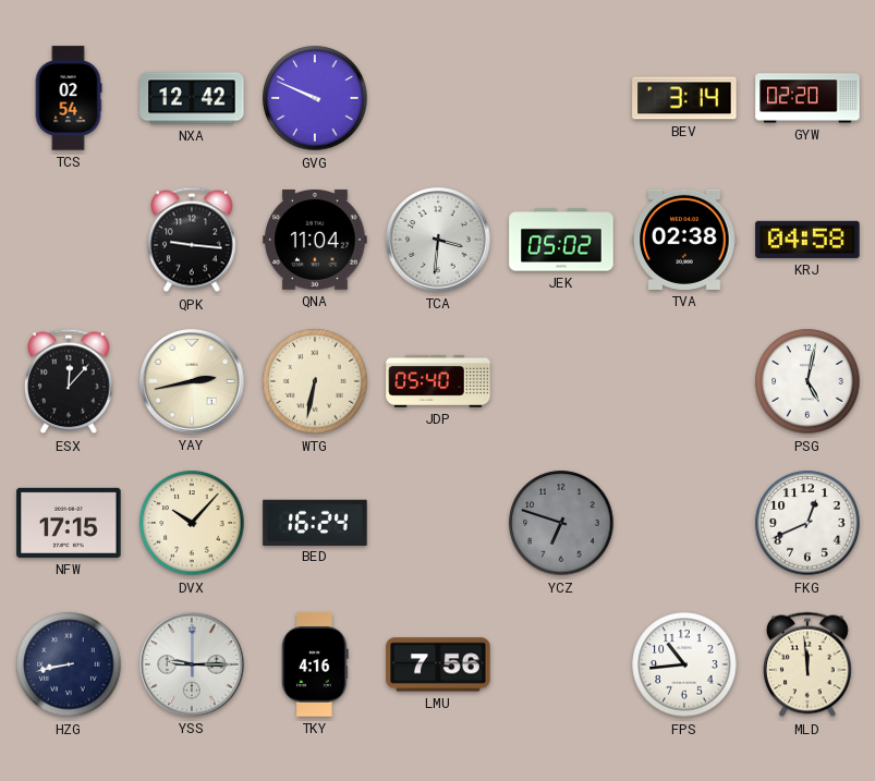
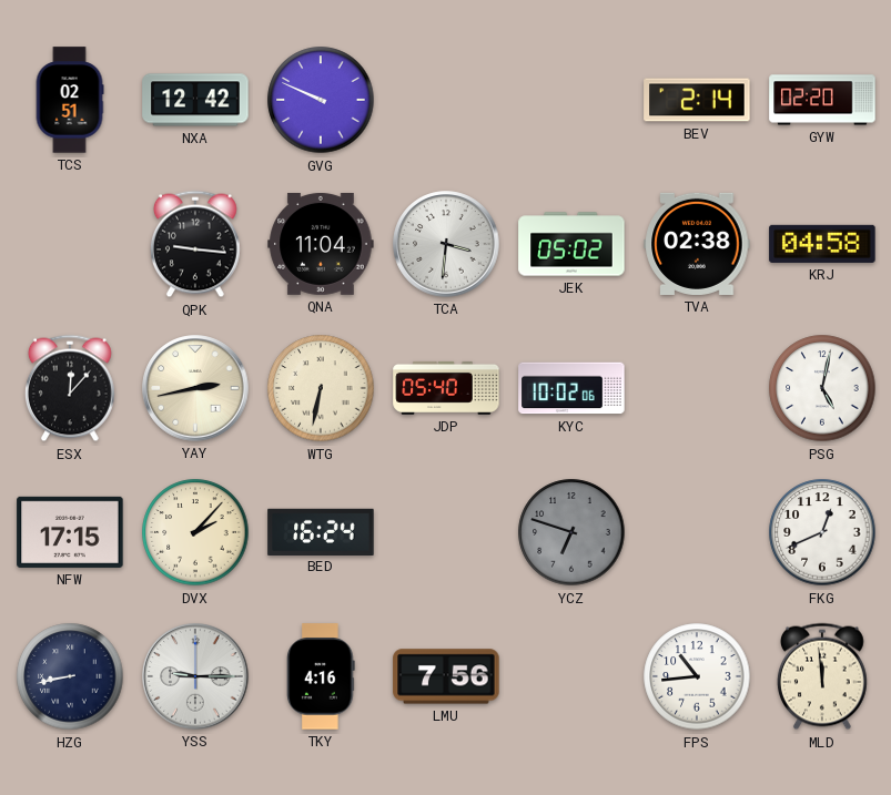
TCS: 02:54 -> 02:51
BEV: 3:14 -> 2:14
KYC: none -> 10:02
DVX: 10:07 -> 2:07
